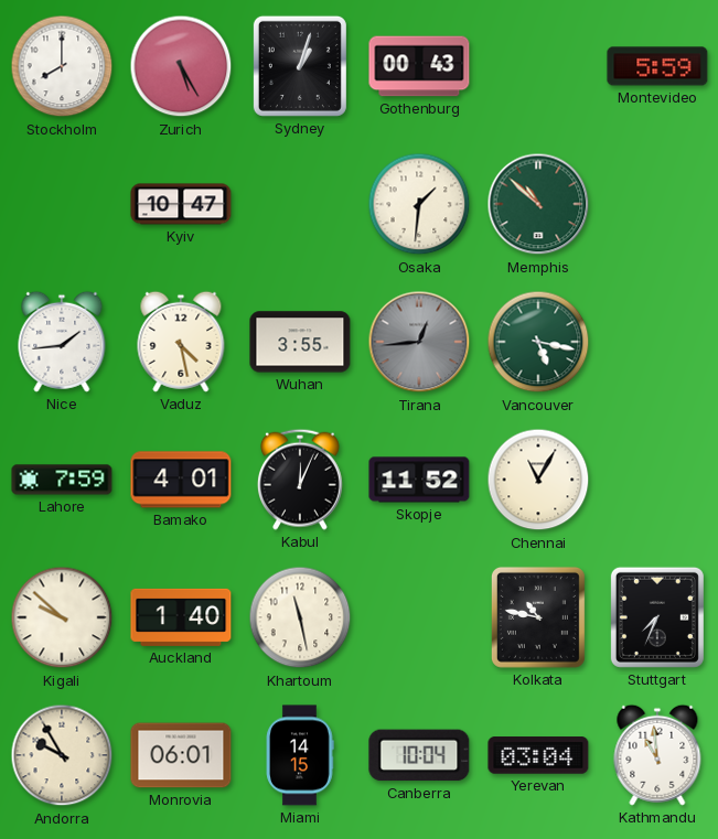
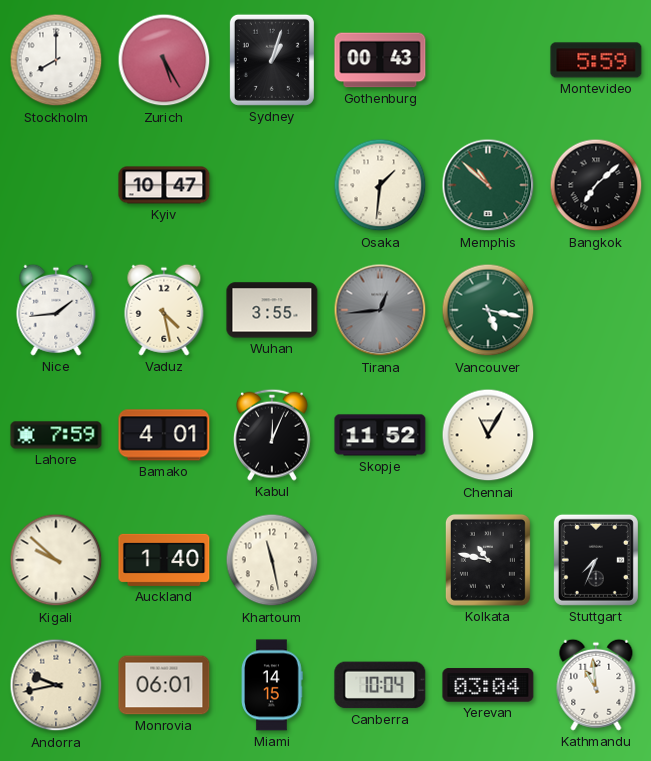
Bangkok: none -> 7:08
Andorra: 9:55 -> 9:43
